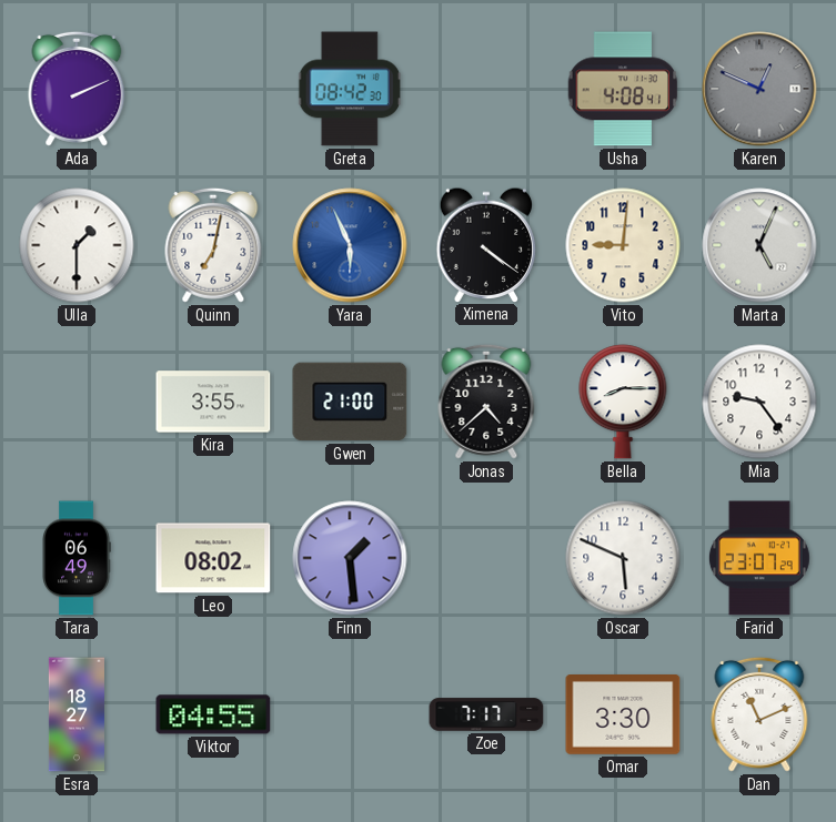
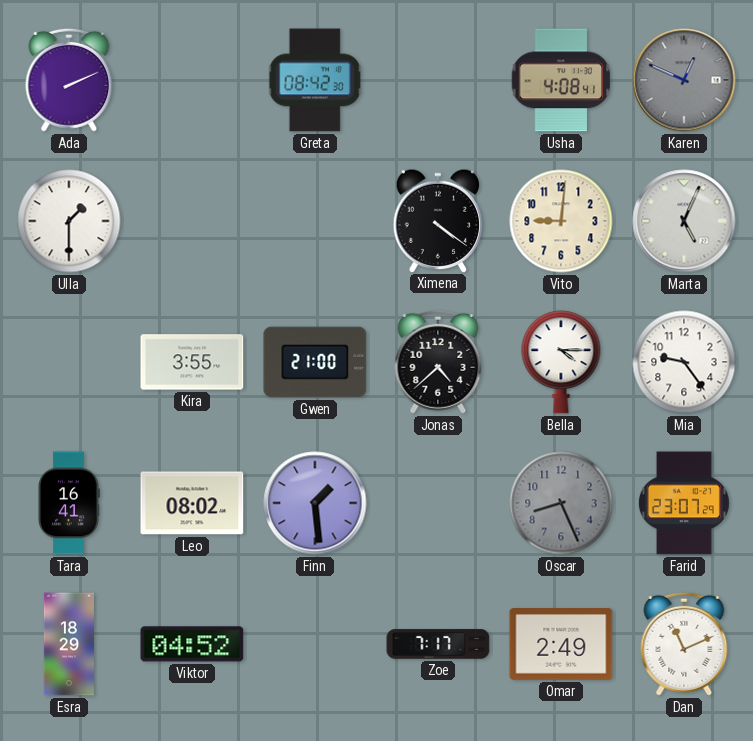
Quinn: 7:02 -> none
Yara: 5:56 -> none
Bella: 8:15 -> 4:15
Tara: 06:49 -> 16:41
Oscar: 5:49 -> 8:26
Oscar dial: white -> grey
Esra: 18:27 -> 18:29
Viktor: 04:55 -> 04:52
Omar: 3:30 -> 2:49
